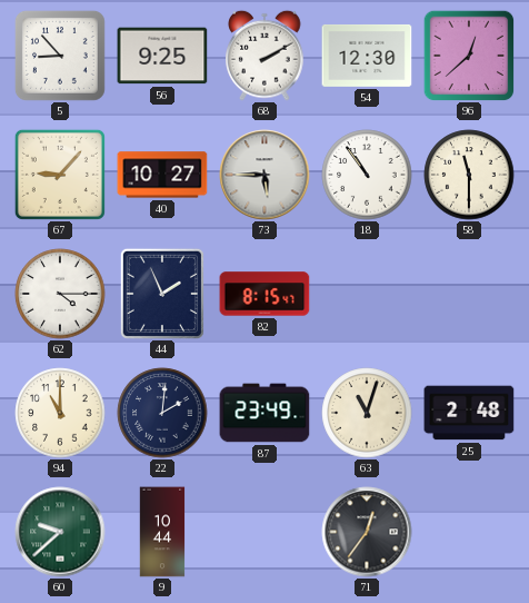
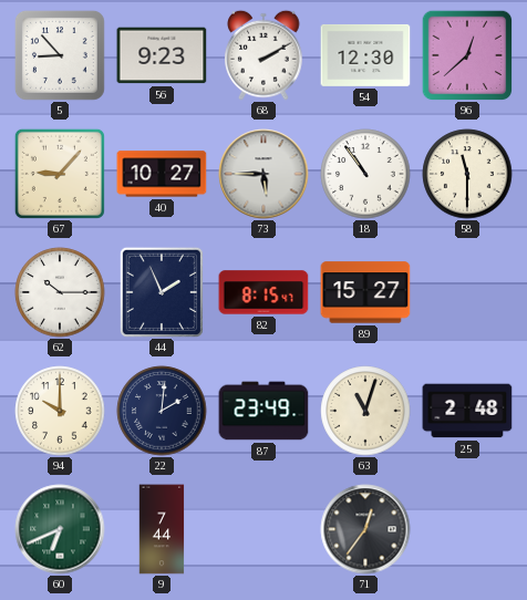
56: 9:25 -> 9:23
62: 4:15 -> 10:15
89: none -> 15:27
94: 11:00 -> 10:00
60: 9:38 -> 6:41
9: 10:44 -> 7:44
